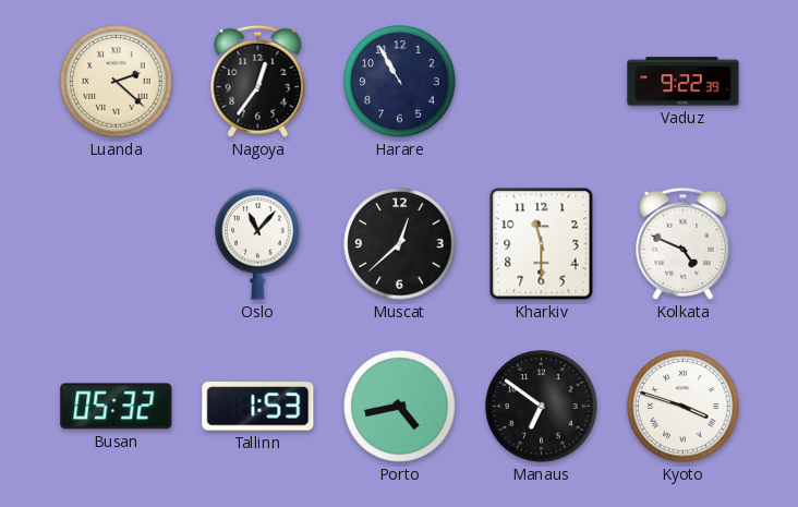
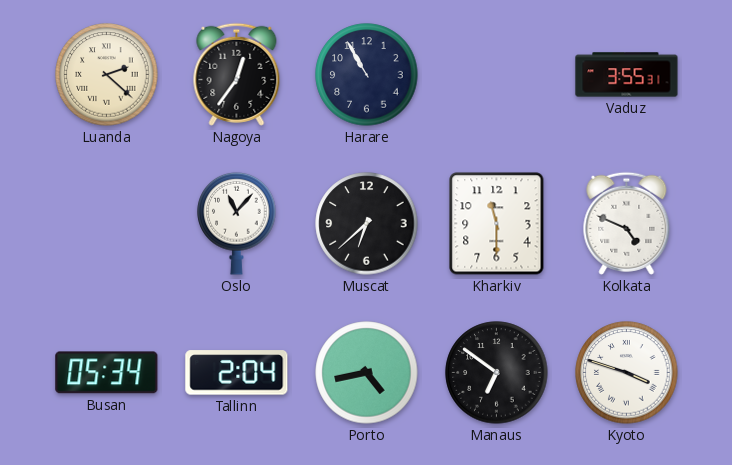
Vaduz: 9:22 -> 3:55
Muscat: 12:38 -> 6:38
Busan: 05:32 -> 05:34
Tallinn: 1:53 -> 2:04
